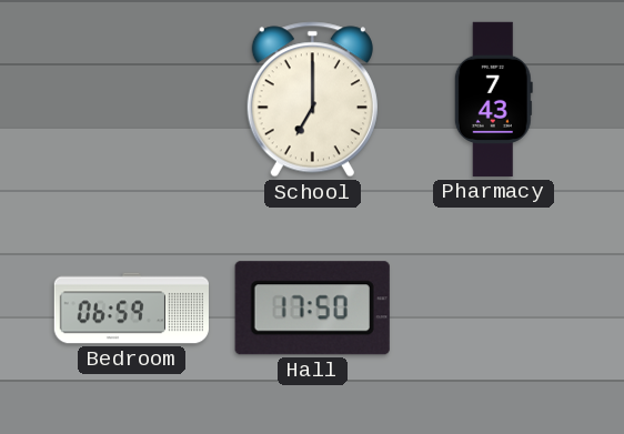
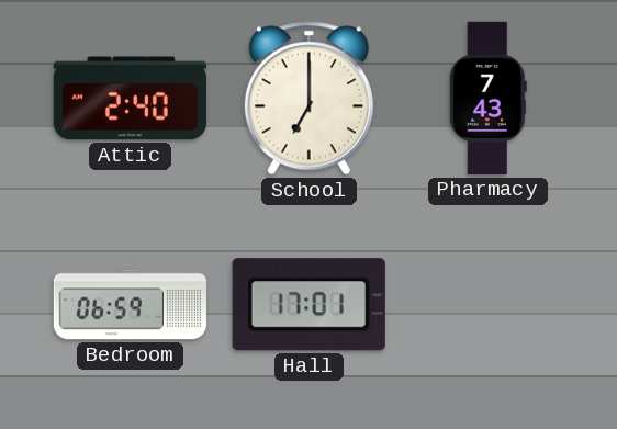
Attic: none -> 2:40
Hall: 17:50 -> 17:01
